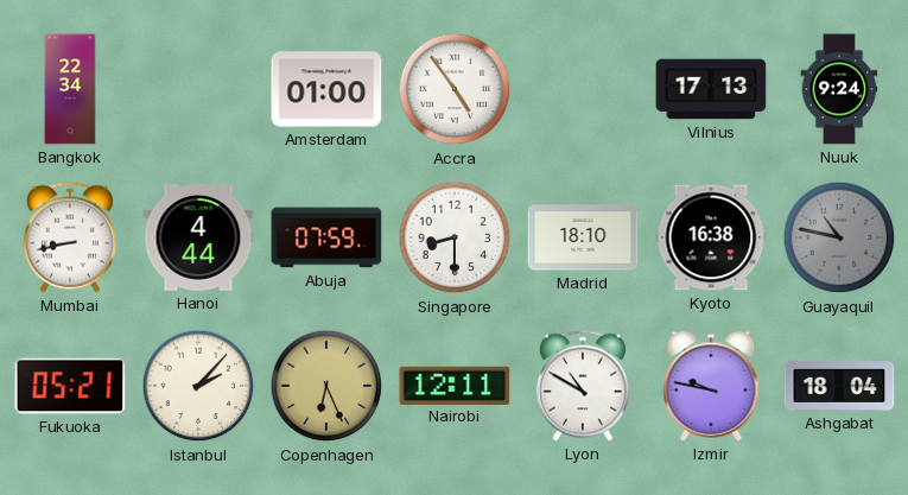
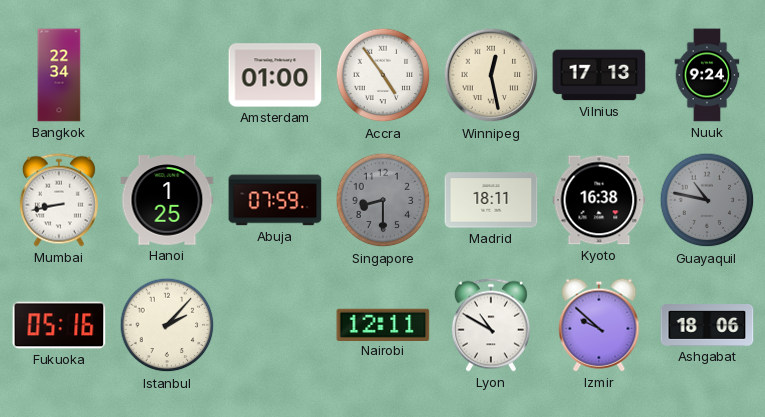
Winnipeg: none -> 12:28
Hanoi: 4:44 -> 1:25
Singapore dial: white -> grey
Madrid: 18:10 -> 18:11
Fukuoka: 05:21 -> 05:16
Copenhagen: 6:26 -> none
Izmir: 9:47 -> 9:52
Ashgabat: 18:04 -> 18:06
